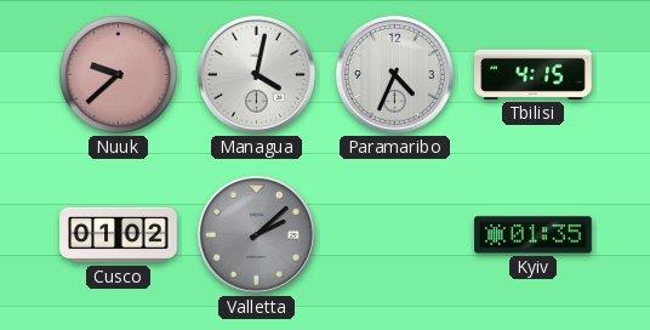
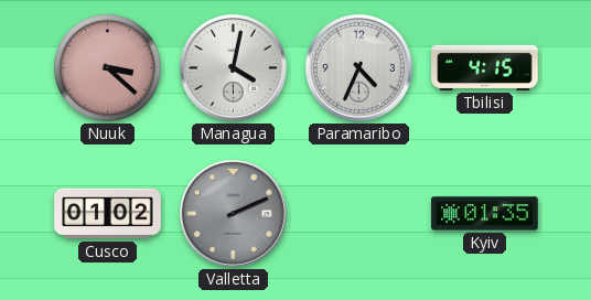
Nuuk: 9:38 -> 3:22
Valletta: 2:08 -> 2:11
